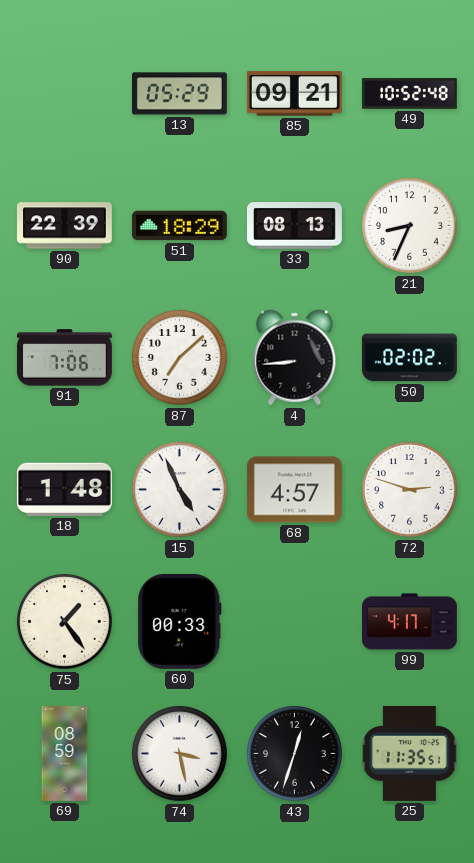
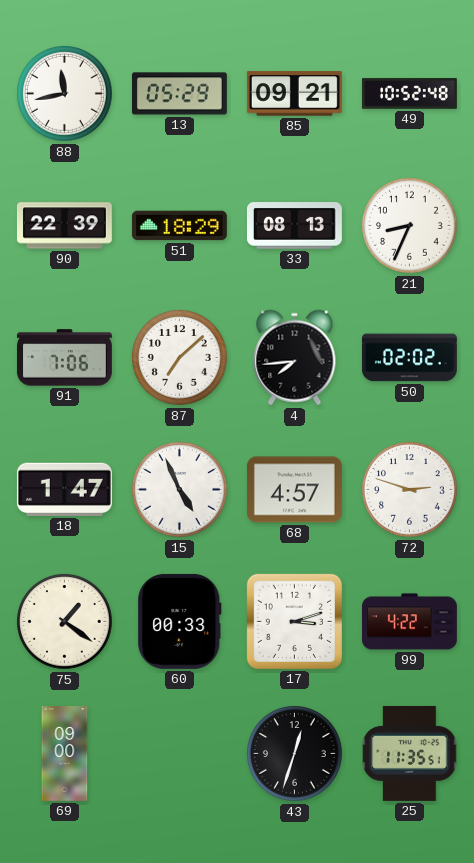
88: none -> 11:43
4: 8:44 -> 7:44
18: 1:48 -> 1:47
75: 1:24 -> 1:21
17: none -> 3:12
99: 4:17 -> 4:22
69: 08:59 -> 09:00
74: 3:28 -> none
